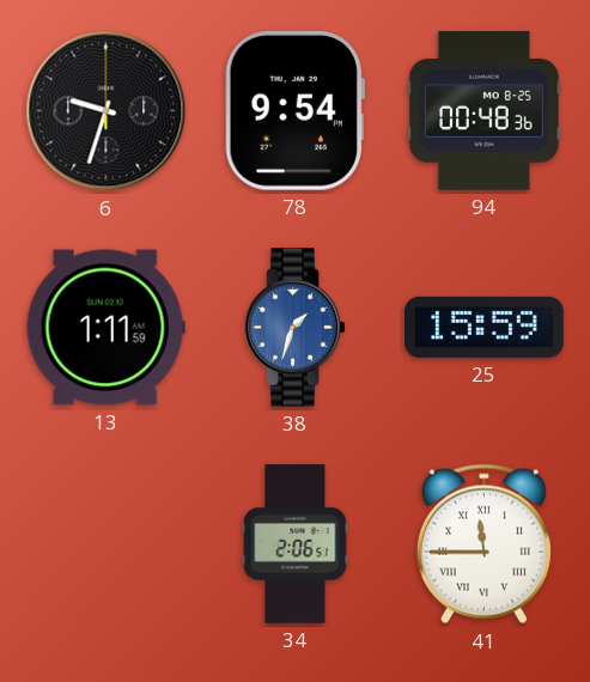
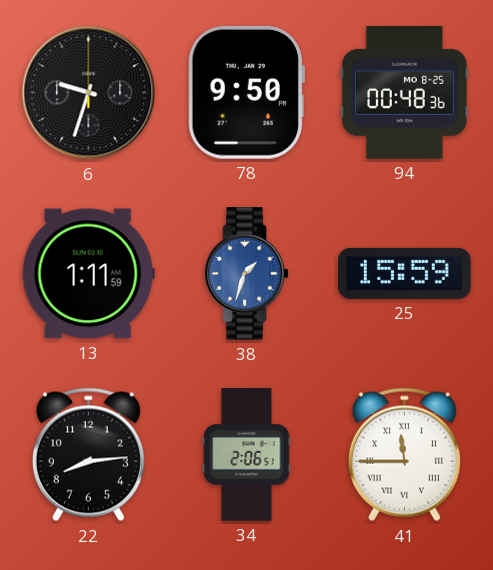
78: 9:54 -> 9:50
22: none -> 8:14
